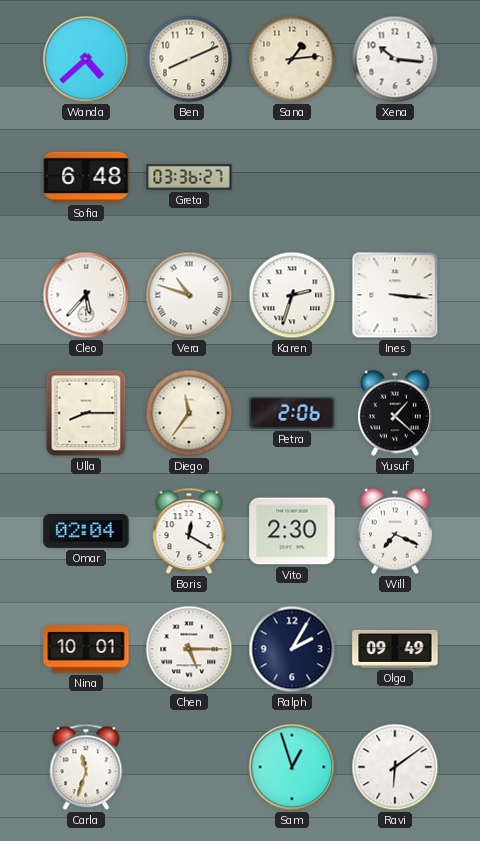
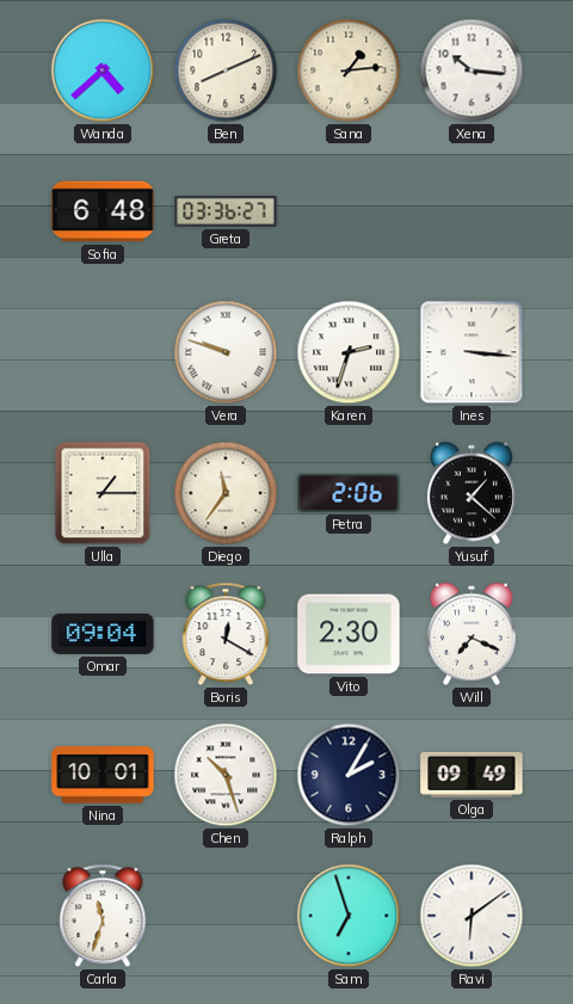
Cleo: 5:37 -> none
Vera: 10:48 -> 9:48
Ulla: 8:15 -> 1:15
Omar: 02:04 -> 09:04
Chen: 5:15 -> 10:27
Sam: 12:57 -> 6:57
